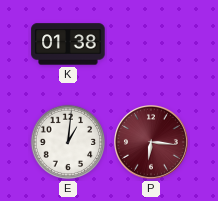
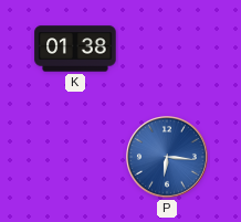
E: 1:01 -> none
P dial: burgundy -> blue
